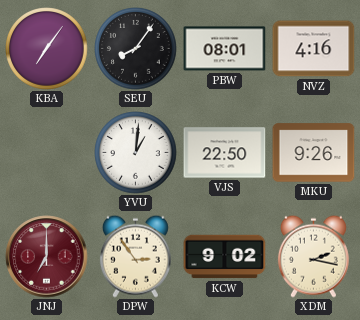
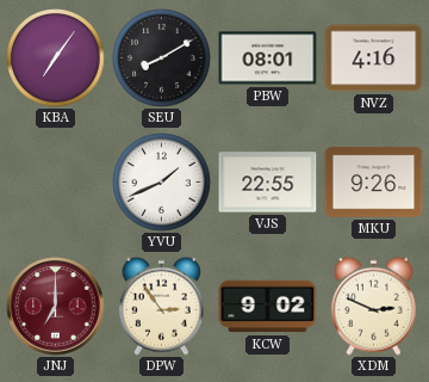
SEU: 8:06 -> 8:10
YVU: 1:01 -> 1:41
VJS: 22:50 -> 22:55
XDM: 2:17 -> 2:49
